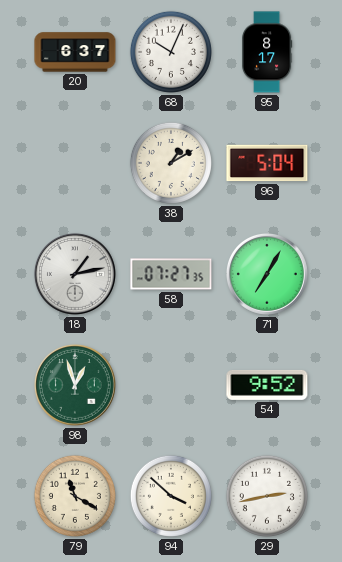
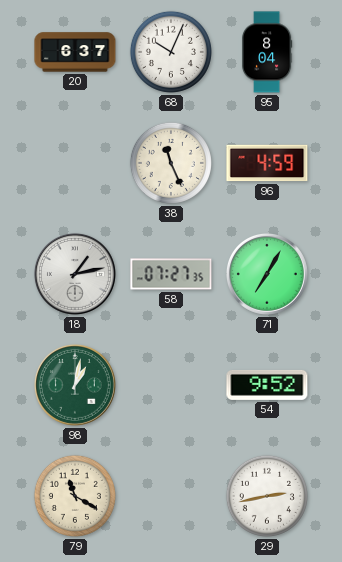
95: 8:17 -> 8:04
38: 1:10 -> 11:26
96: 5:04 -> 4:59
98: 12:57 -> 1:02
94: 3:52 -> none
